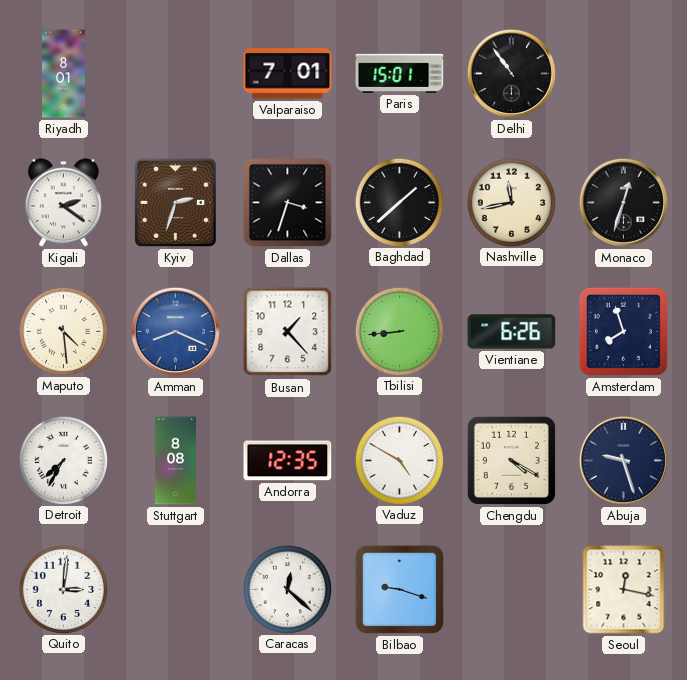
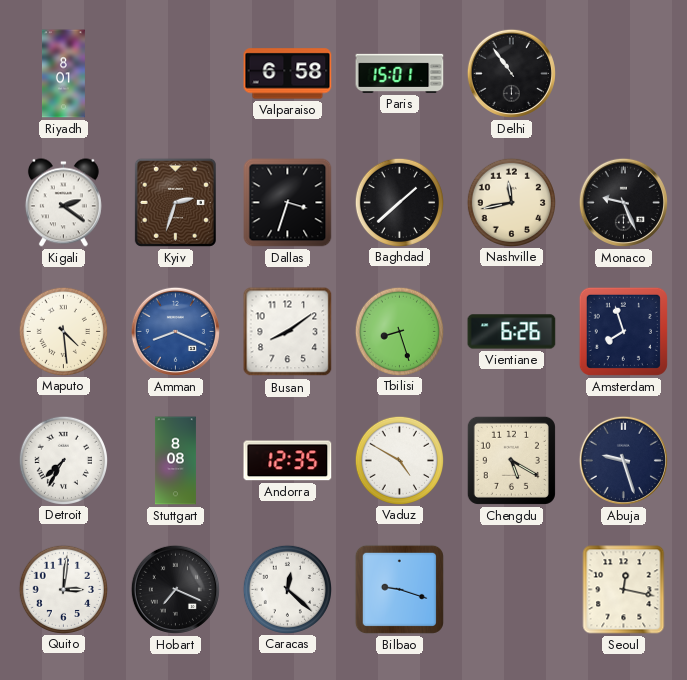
Valparaiso: 7:01 -> 6:58
Monaco: 12:33 -> 9:26
Busan: 1:23 -> 8:09
Tbilisi: 8:44 -> 8:27
Chengdu: 4:20 -> 5:20
Hobart: none -> 7:19
